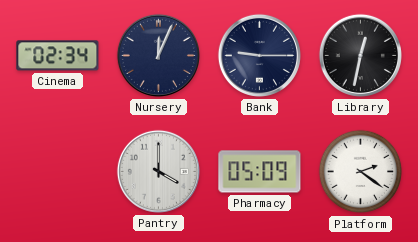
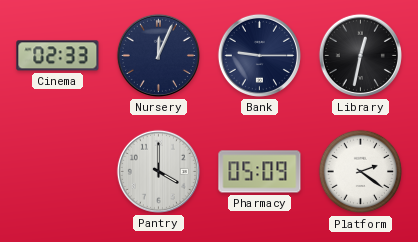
Cinema: 02:34 -> 02:33
